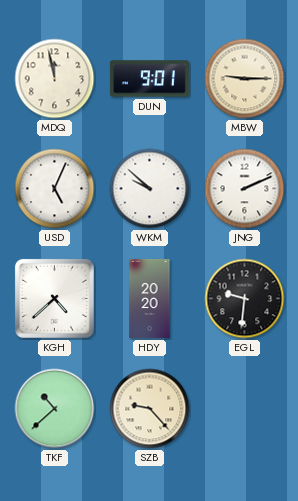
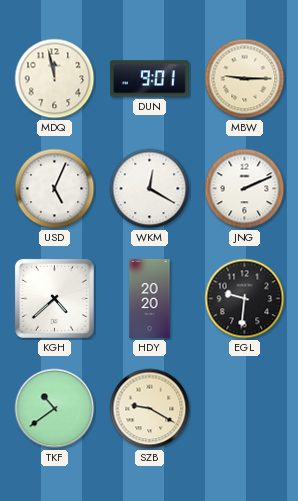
WKM: 9:52 -> 12:20
TKF: 10:38 -> 10:39
SZB: 9:23 -> 9:20
